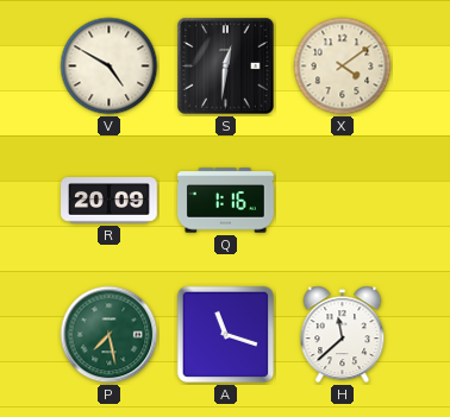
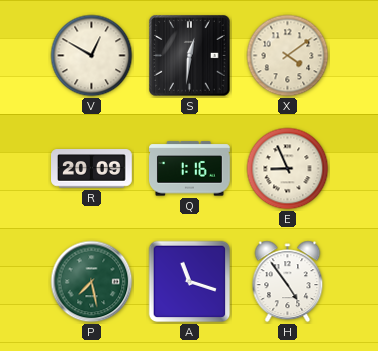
V: 4:50 -> 12:50
E: none -> 8:56
H: 11:38 -> 4:54
